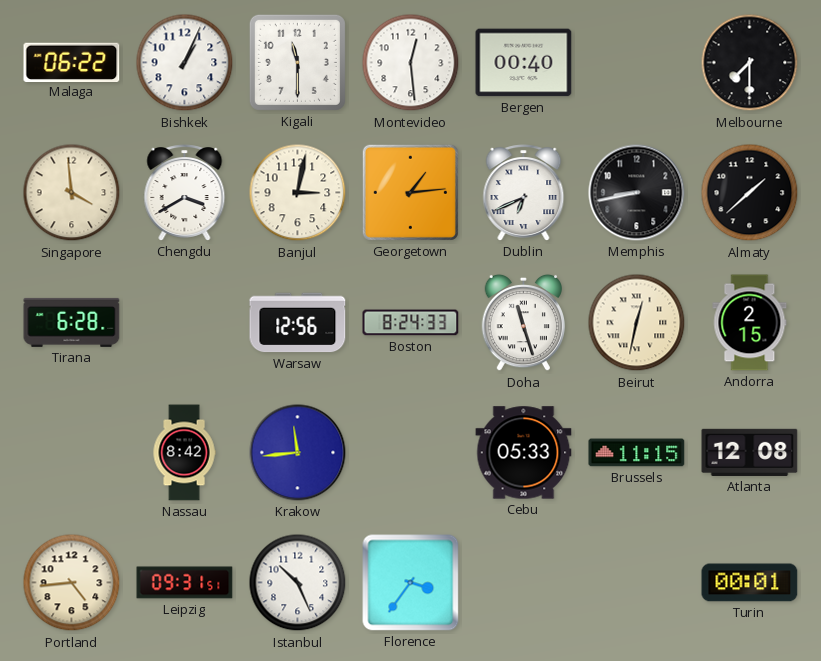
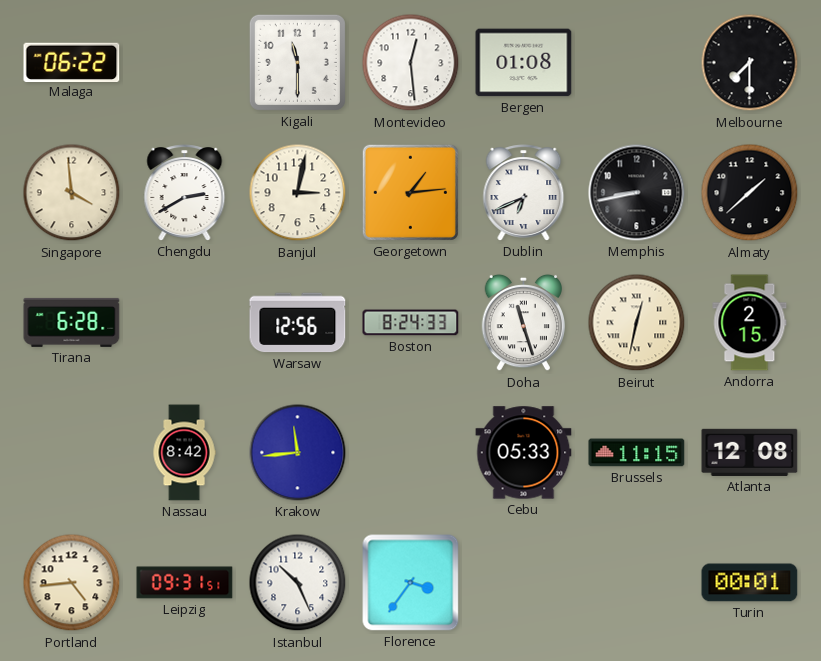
Bishkek: 1:04 -> none
Bergen: 00:40 -> 01:08
Chengdu: 3:40 -> 2:40
